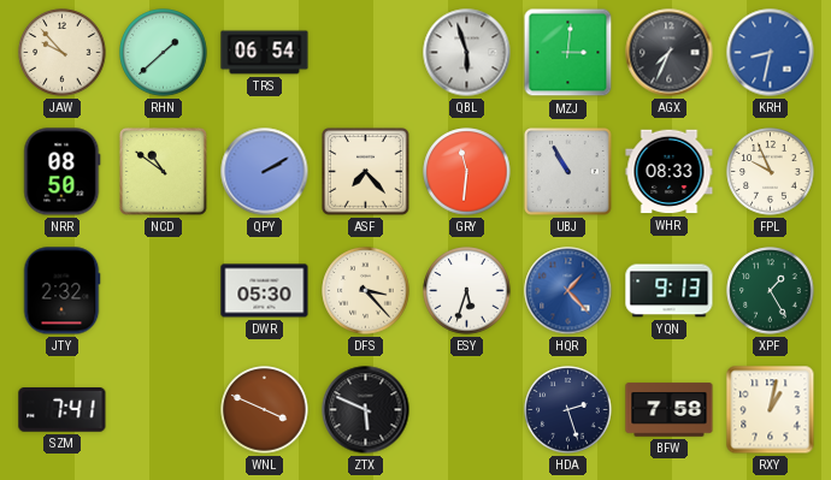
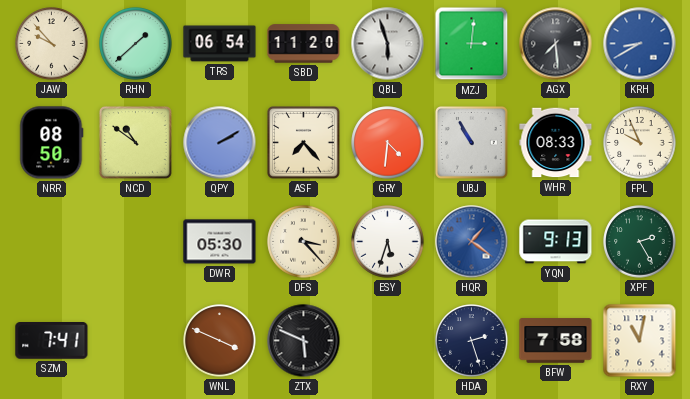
SBD: none -> 11:20
AGX: 7:34 -> 7:29
KRH: 8:32 -> 8:40
GRY: 11:31 -> 4:31
JTY: 2:32 -> none
HQR: 1:23 -> 1:21
XPF: 1:25 -> 2:25
RXY: 1:02 -> 11:02
